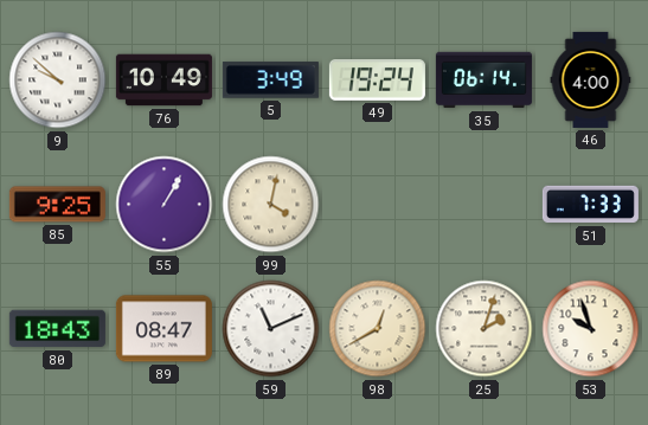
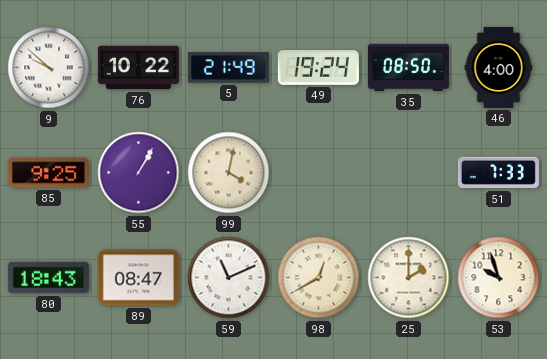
76: 10:49 -> 10:22
5: 3:49 -> 21:49
35: 06:14 -> 08:50
25: 2:03 -> 2:00
